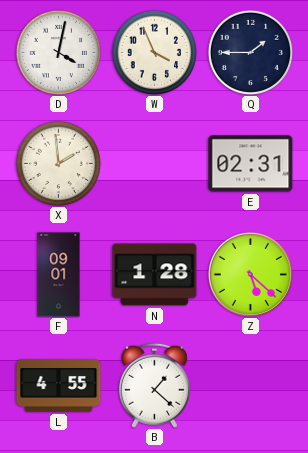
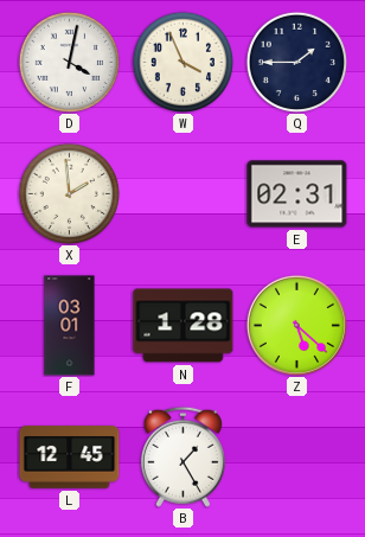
F: 09:01 -> 03:01
L: 4:55 -> 12:45
B: 1:22 -> 1:25
